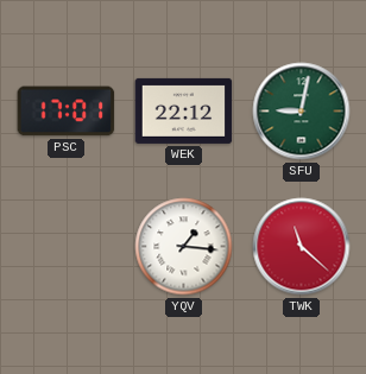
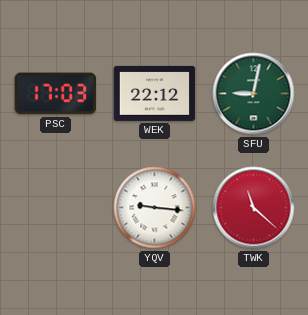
PSC: 17:01 -> 17:03
YQV: 1:16 -> 9:16
